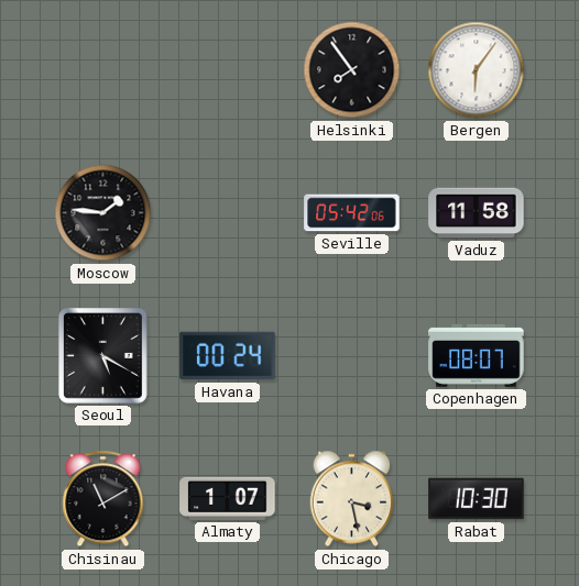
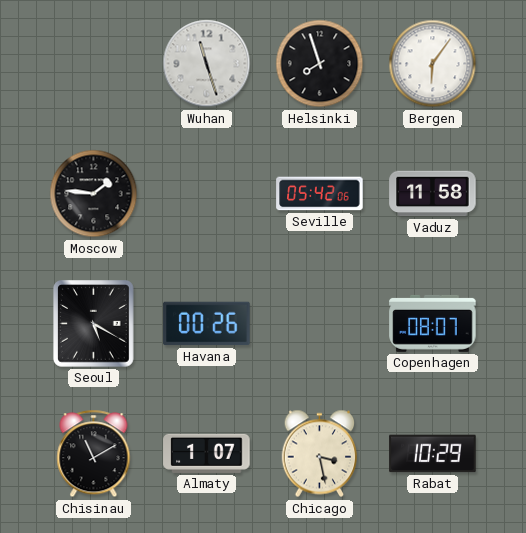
Wuhan: none -> 11:27
Helsinki: 7:54 -> 7:57
Havana: 00:24 -> 00:26
Rabat: 10:30 -> 10:29
